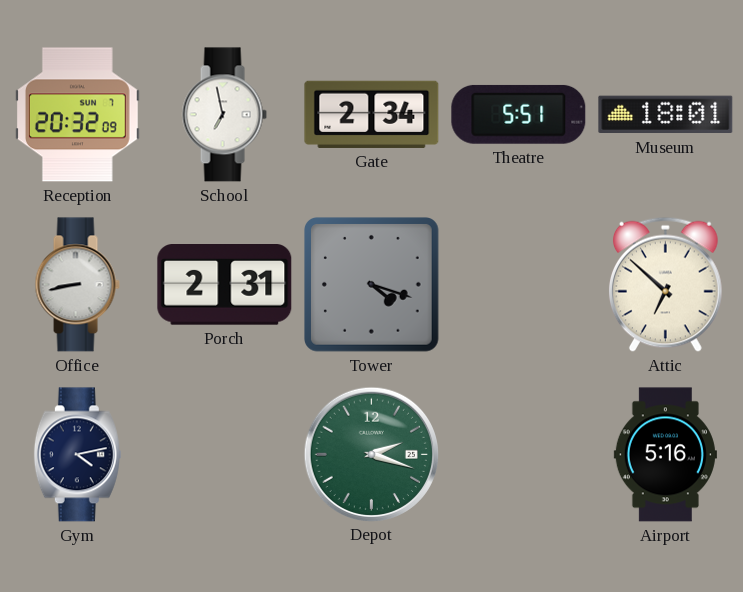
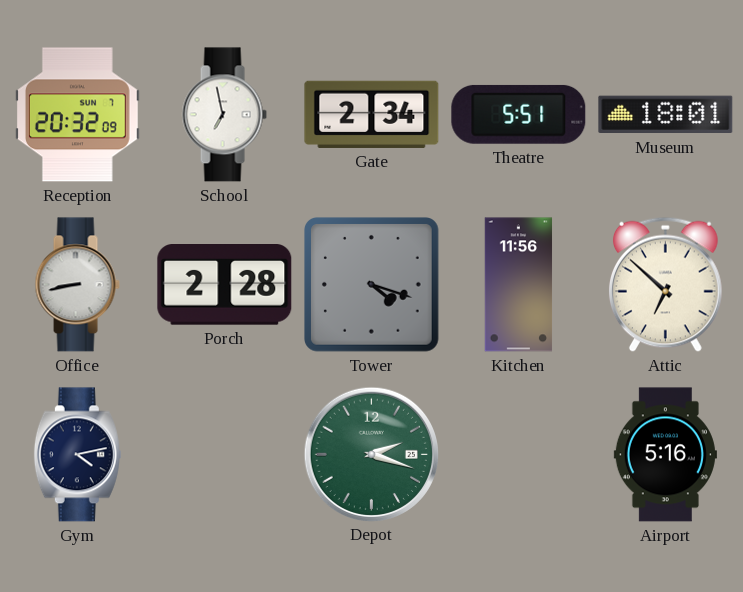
Porch: 2:31 -> 2:28
Kitchen: none -> 11:56
